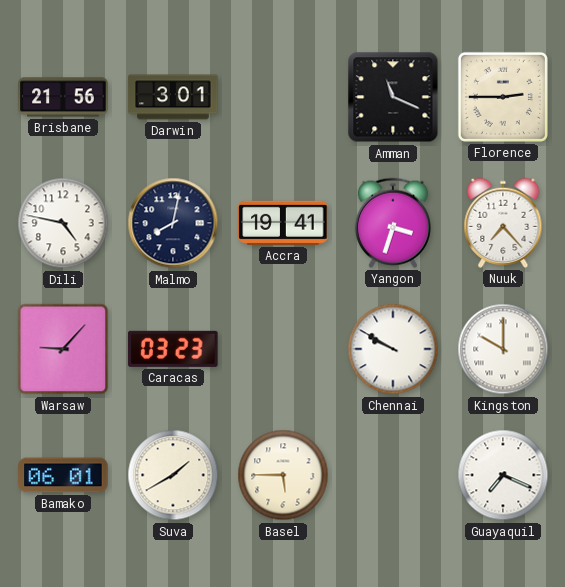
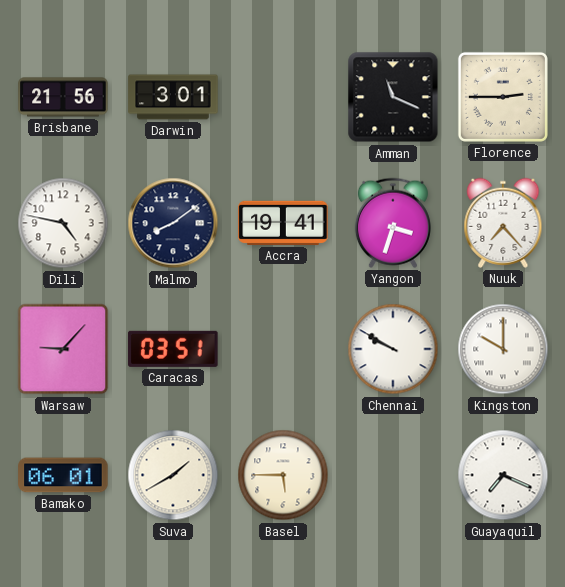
Malmo: 8:02 -> 8:09
Caracas: 03:23 -> 03:51
